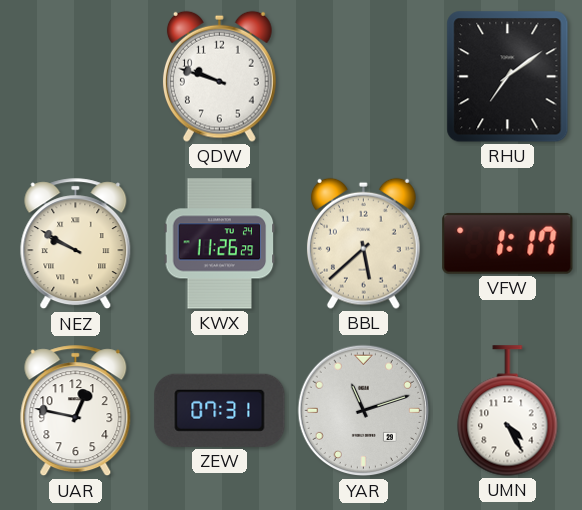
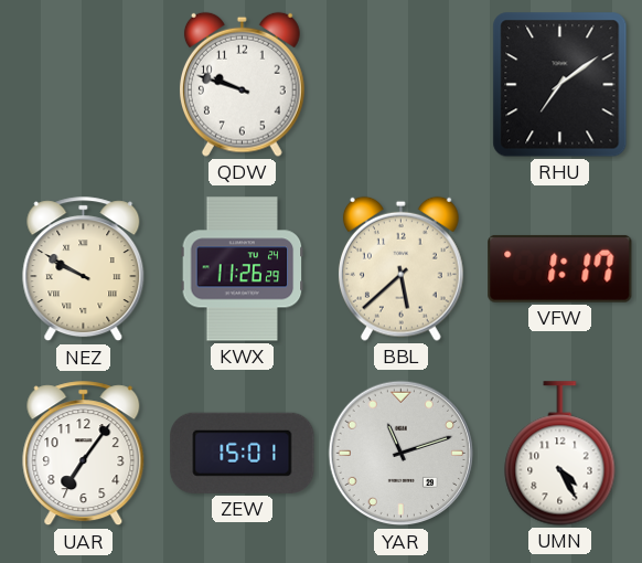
UAR: 12:47 -> 7:06
ZEW: 07:31 -> 15:01
